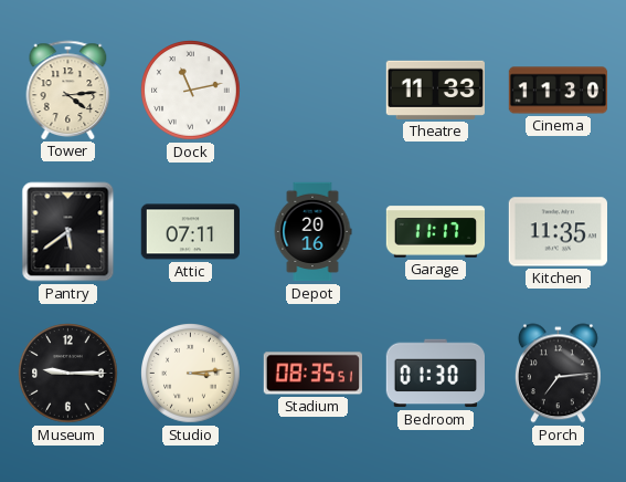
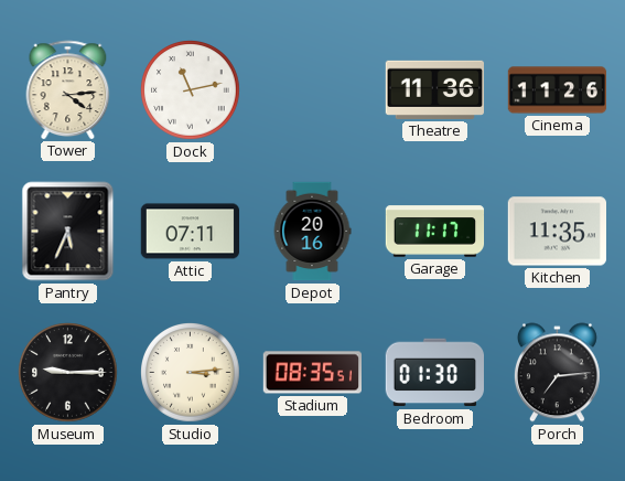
Theatre: 11:33 -> 11:36
Cinema: 11:30 -> 11:26
Pantry: 5:39 -> 5:34
